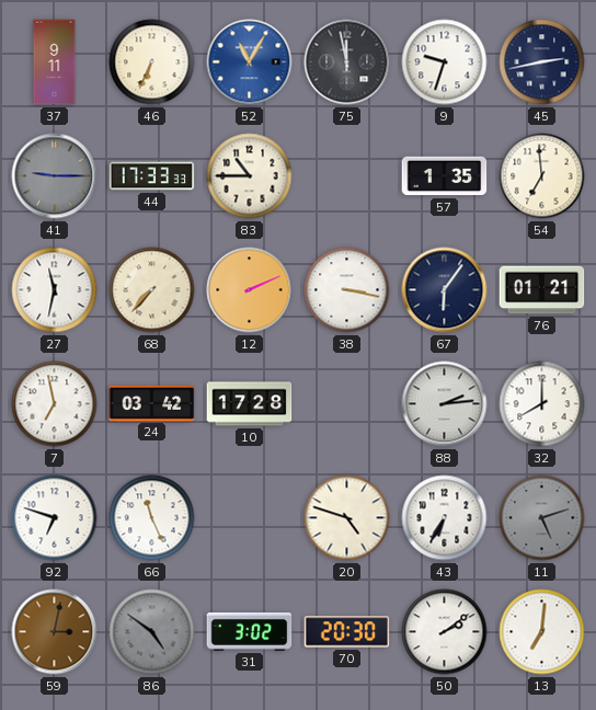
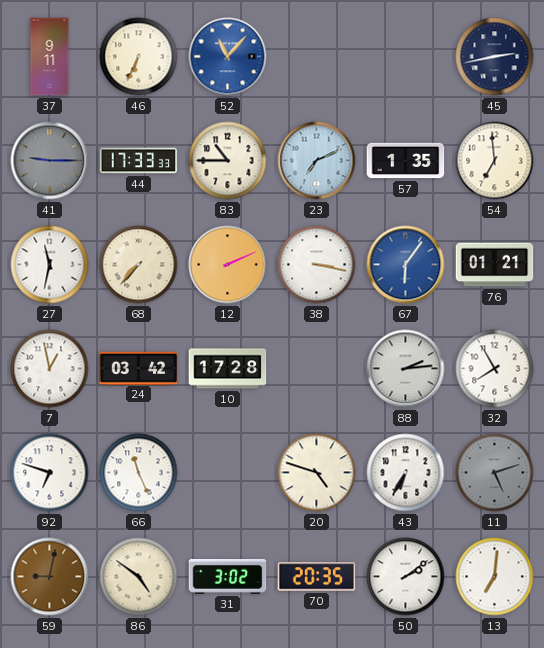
52: 11:05 -> 11:07
75: 11:58 -> none
9: 9:33 -> none
23: none -> 7:11
67 dial: navy -> blue
7: 6:58 -> 12:58
32: 8:00 -> 7:55
59: 3:02 -> 9:02
86 dial: grey -> cream
70: 20:30 -> 20:35
